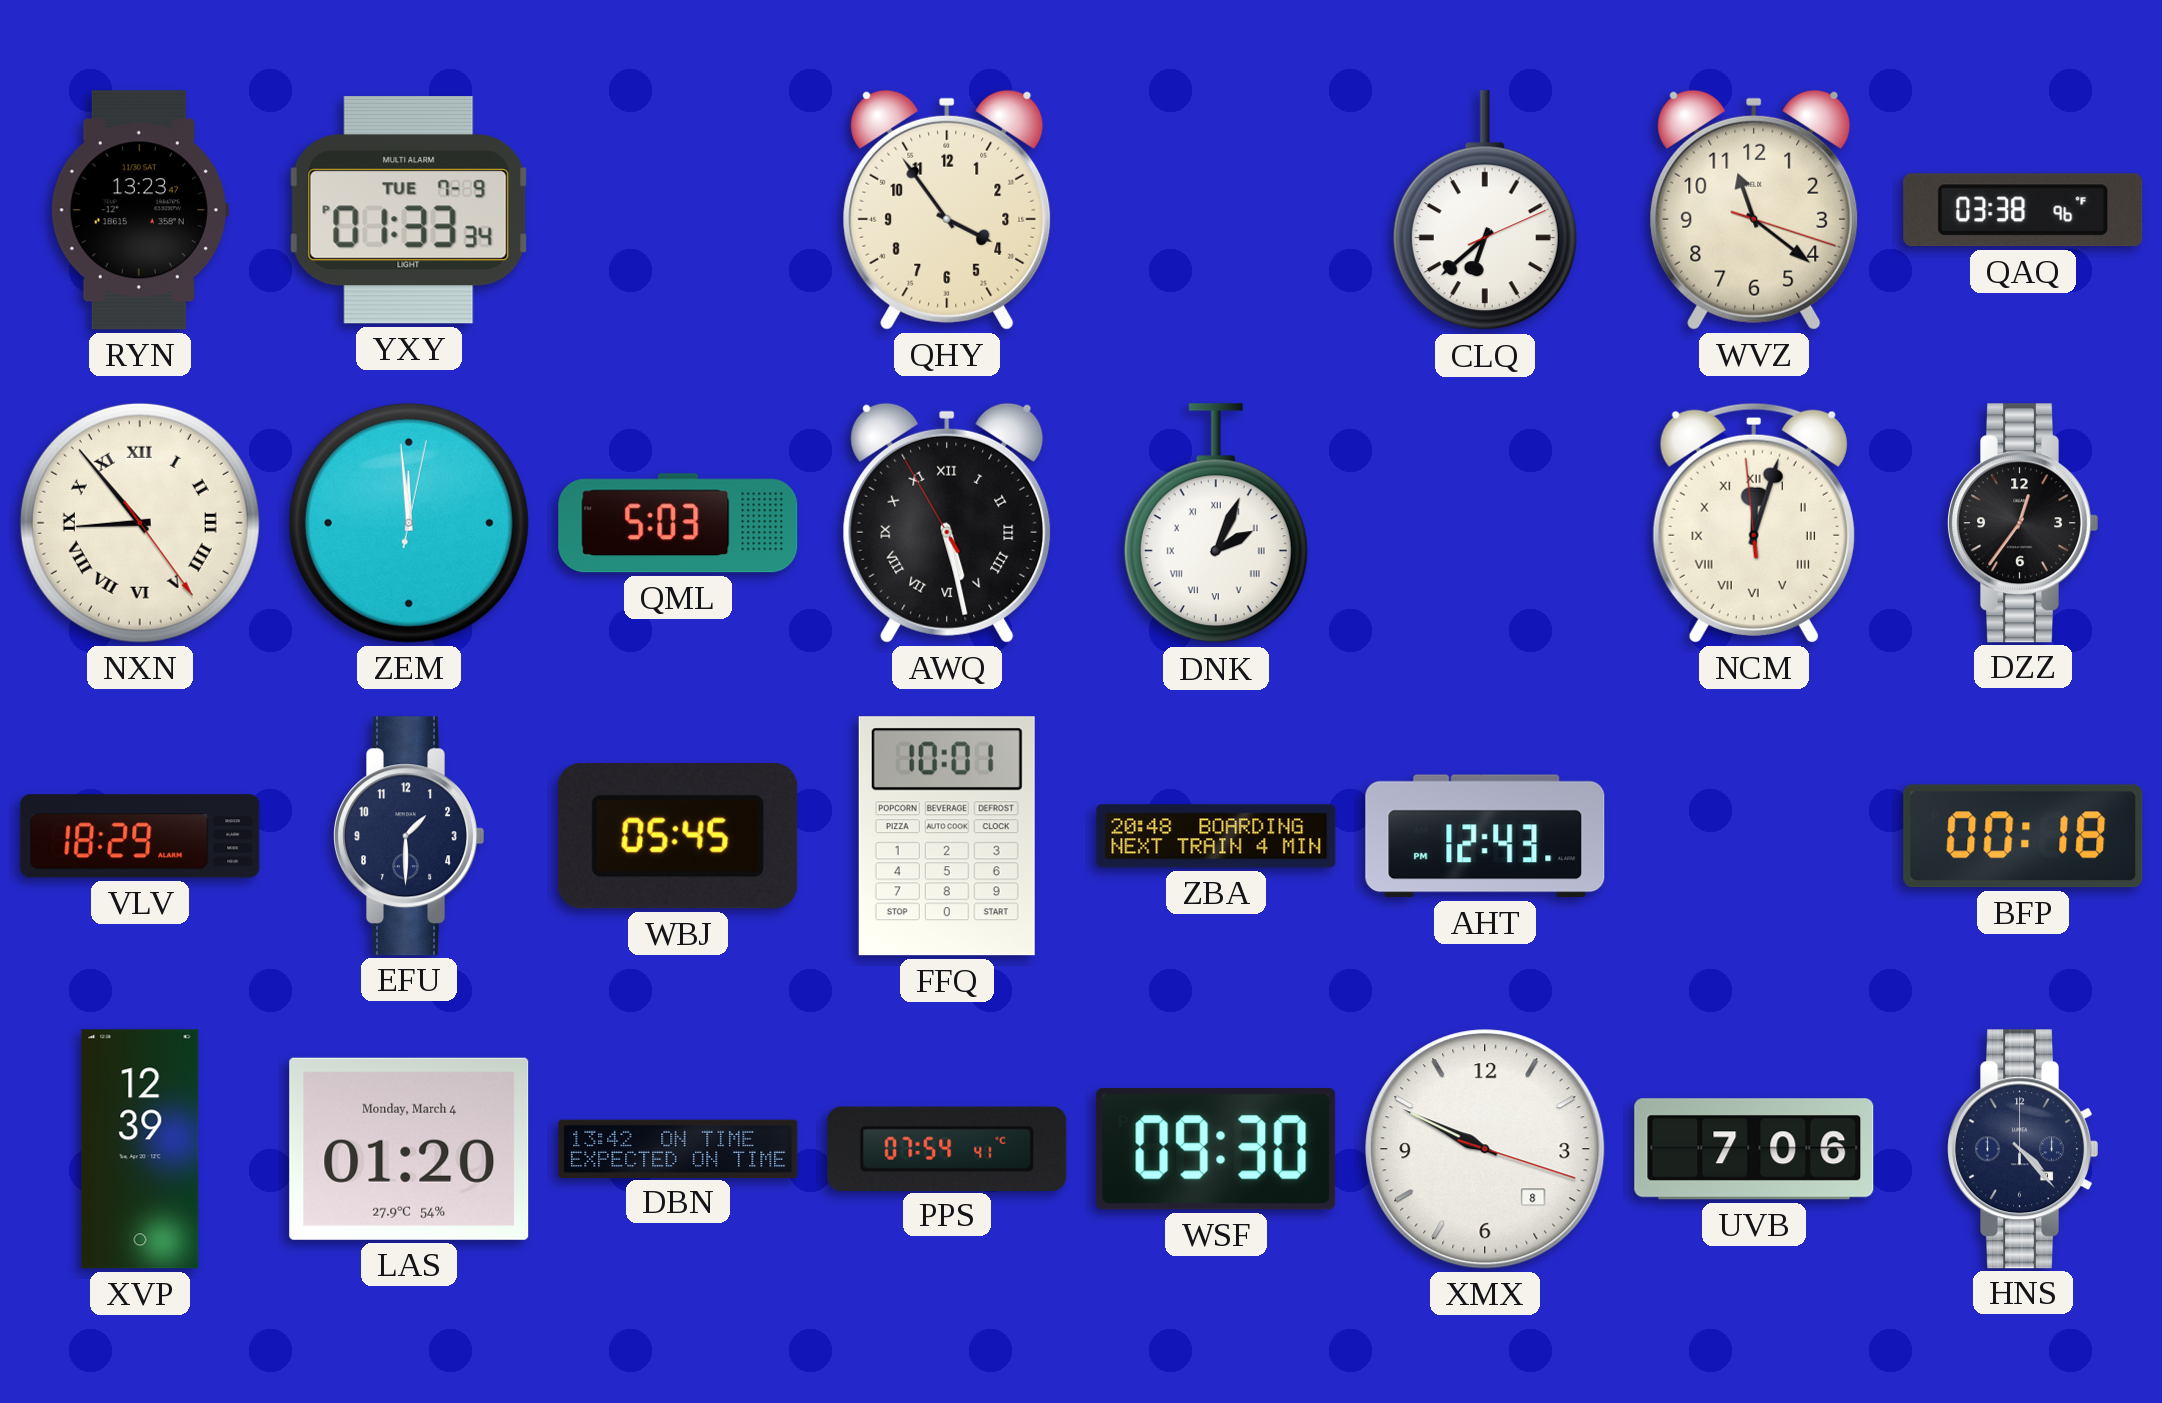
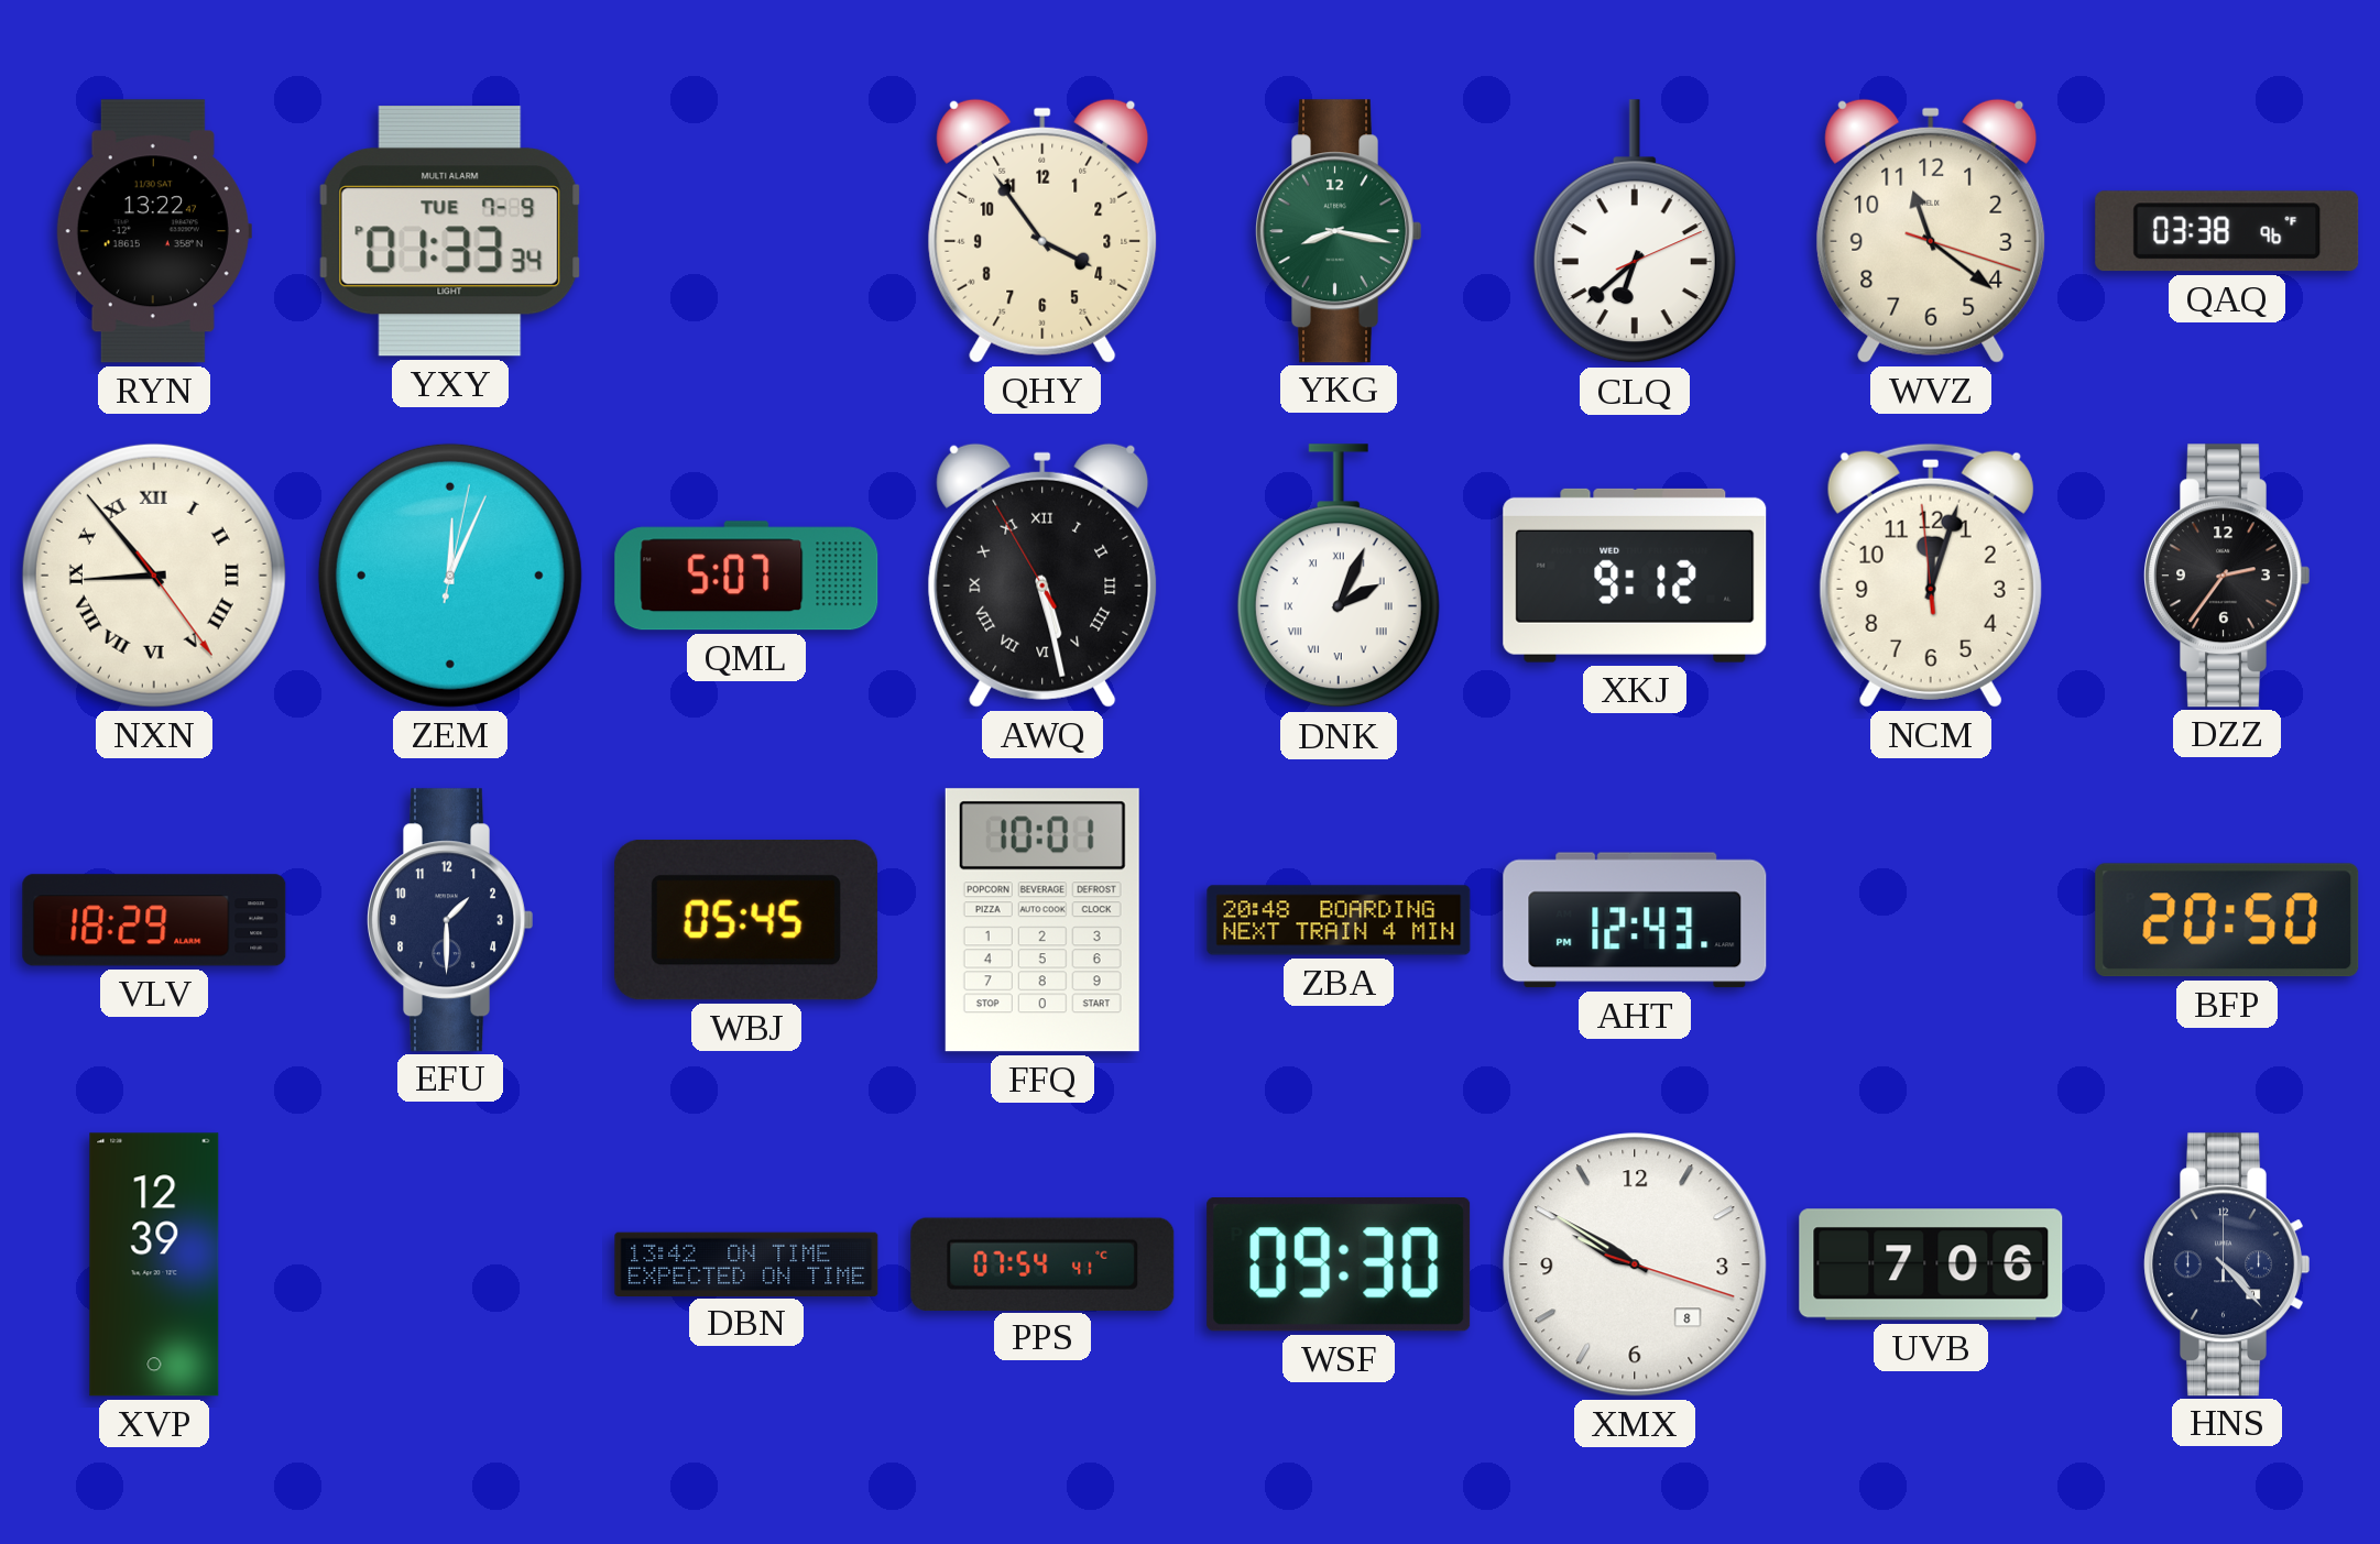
RYN: 13:23 -> 13:22
YKG: none -> 8:17
ZEM: 11:59 -> 12:04
QML: 5:03 -> 5:07
XKJ: none -> 9:12
NCM numerals: Roman -> Arabic
DZZ: 12:36 -> 2:36
BFP: 00:18 -> 20:50
LAS: 01:20 -> none
XMX: 9:49 -> 9:50
